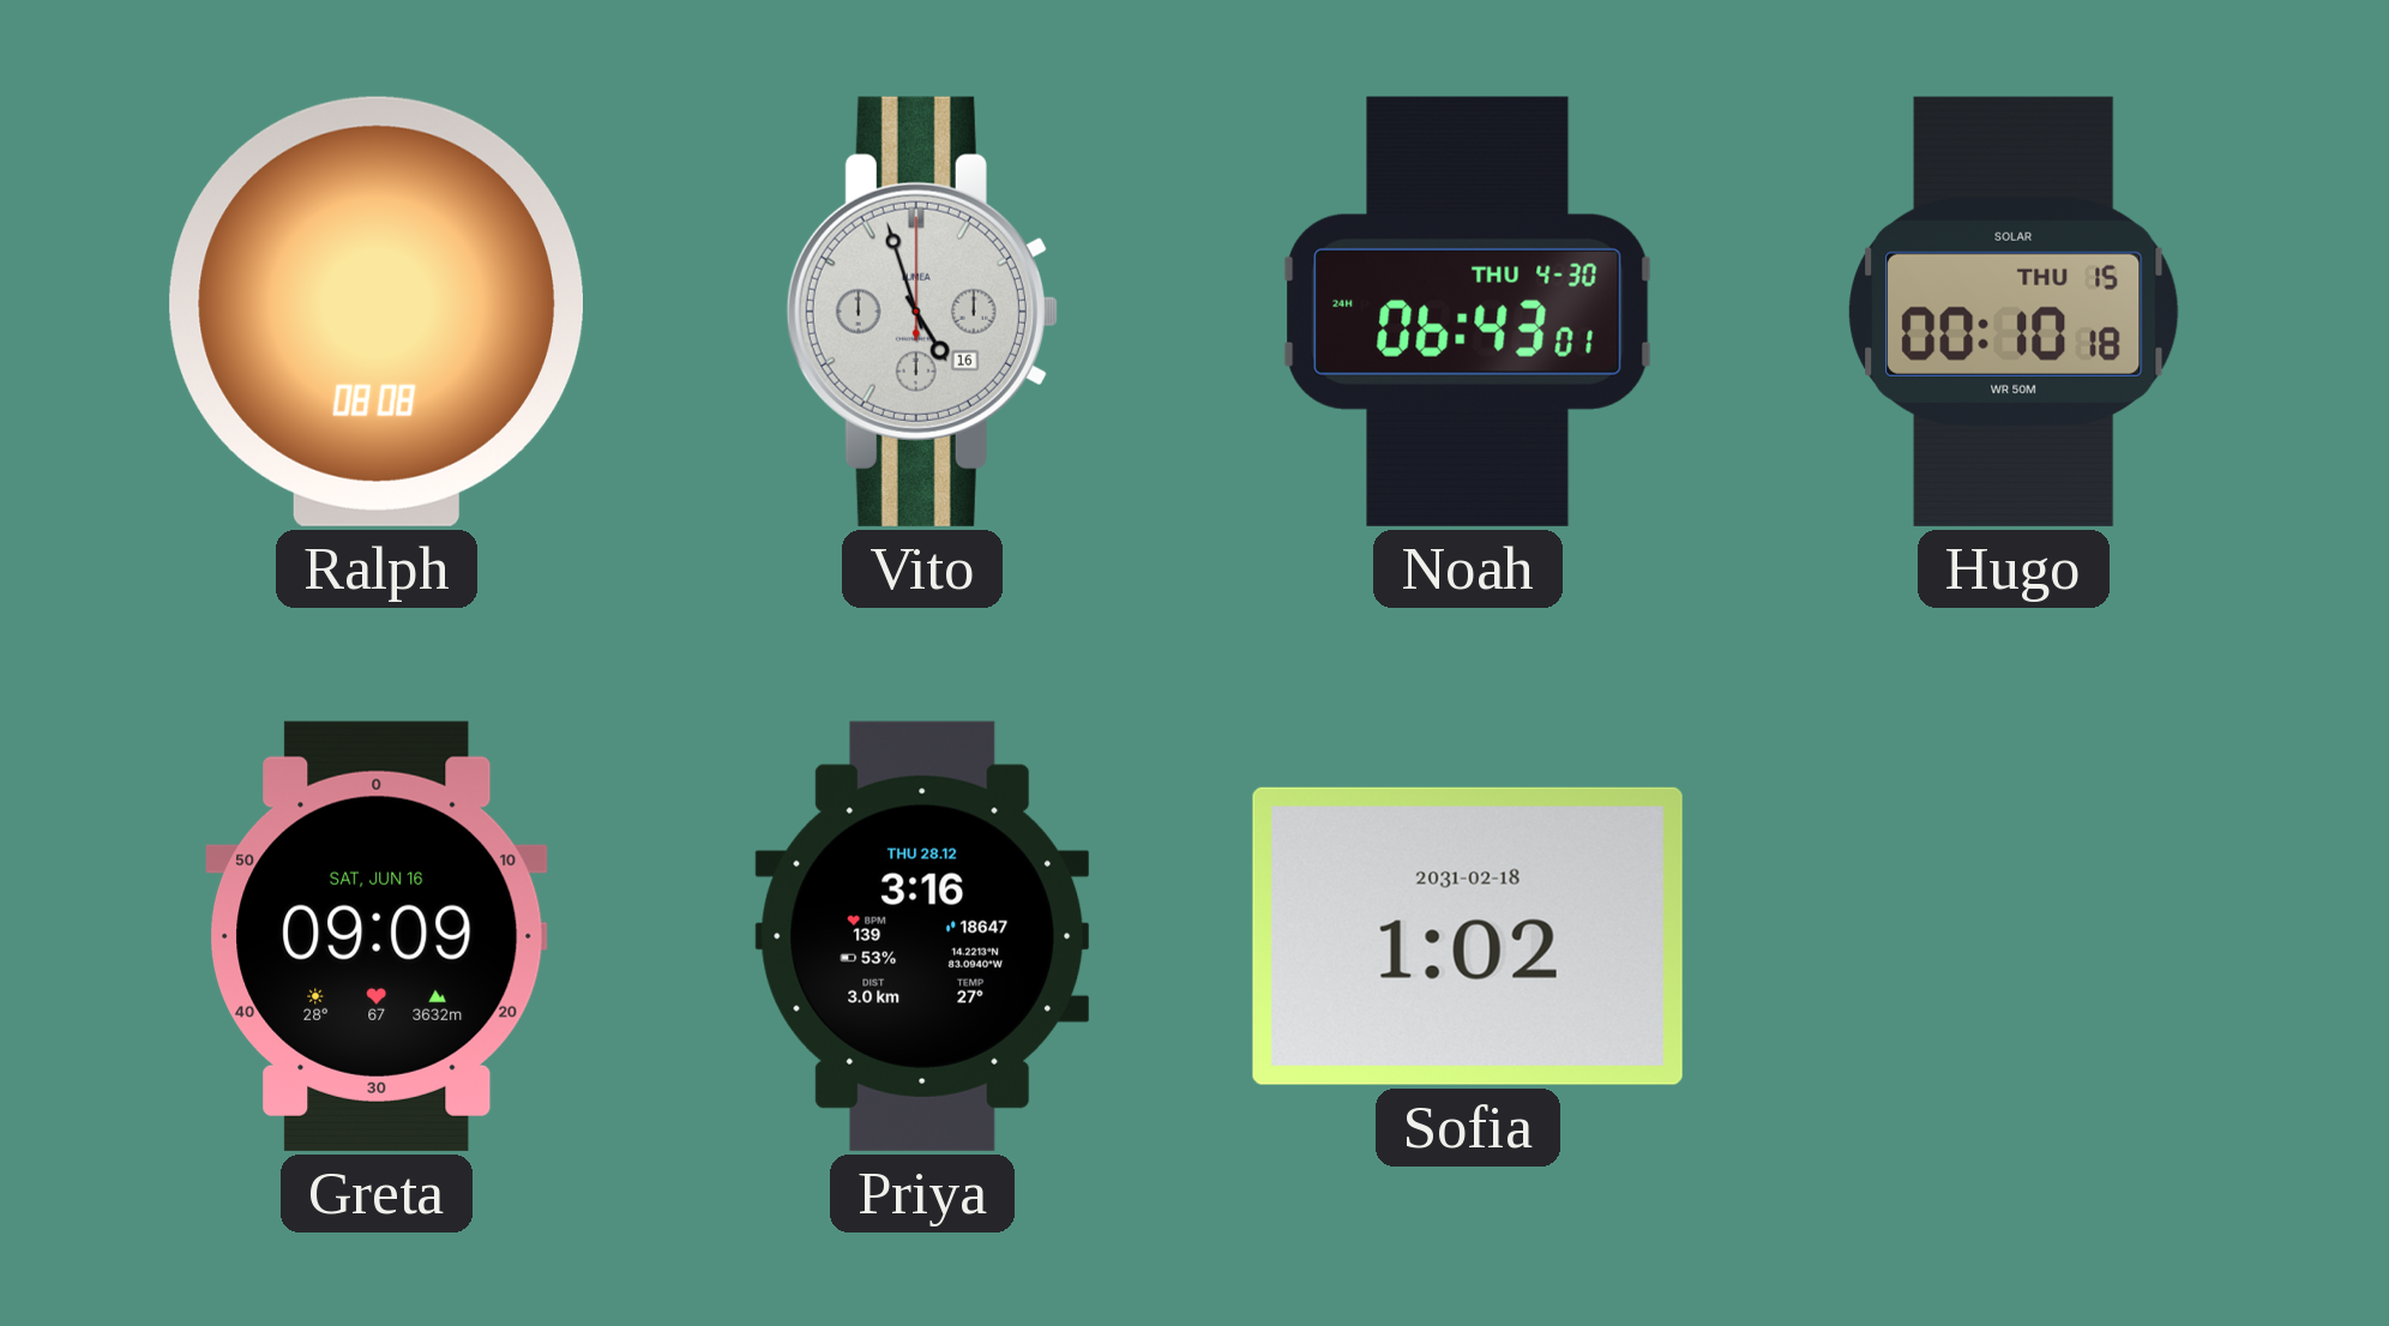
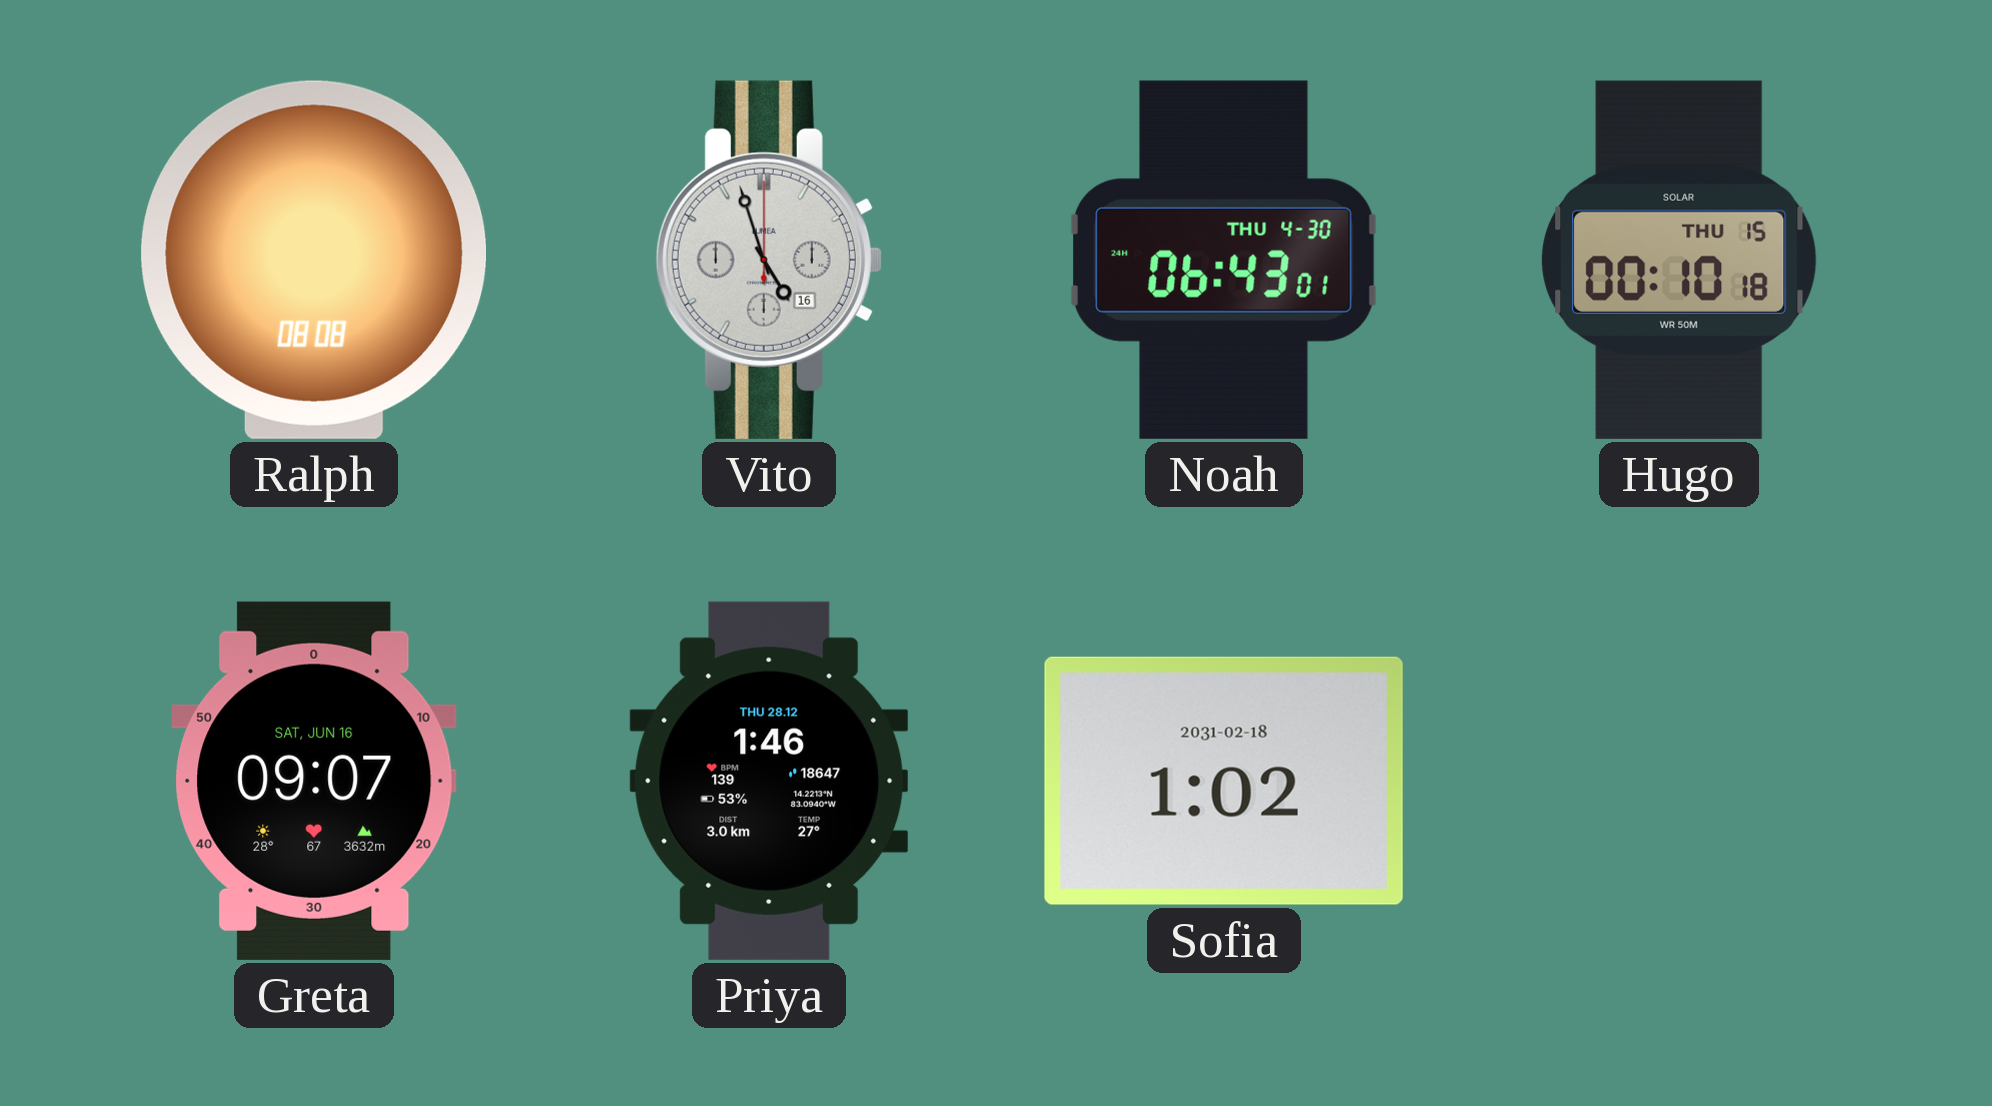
Greta: 09:09 -> 09:07
Priya: 3:16 -> 1:46
